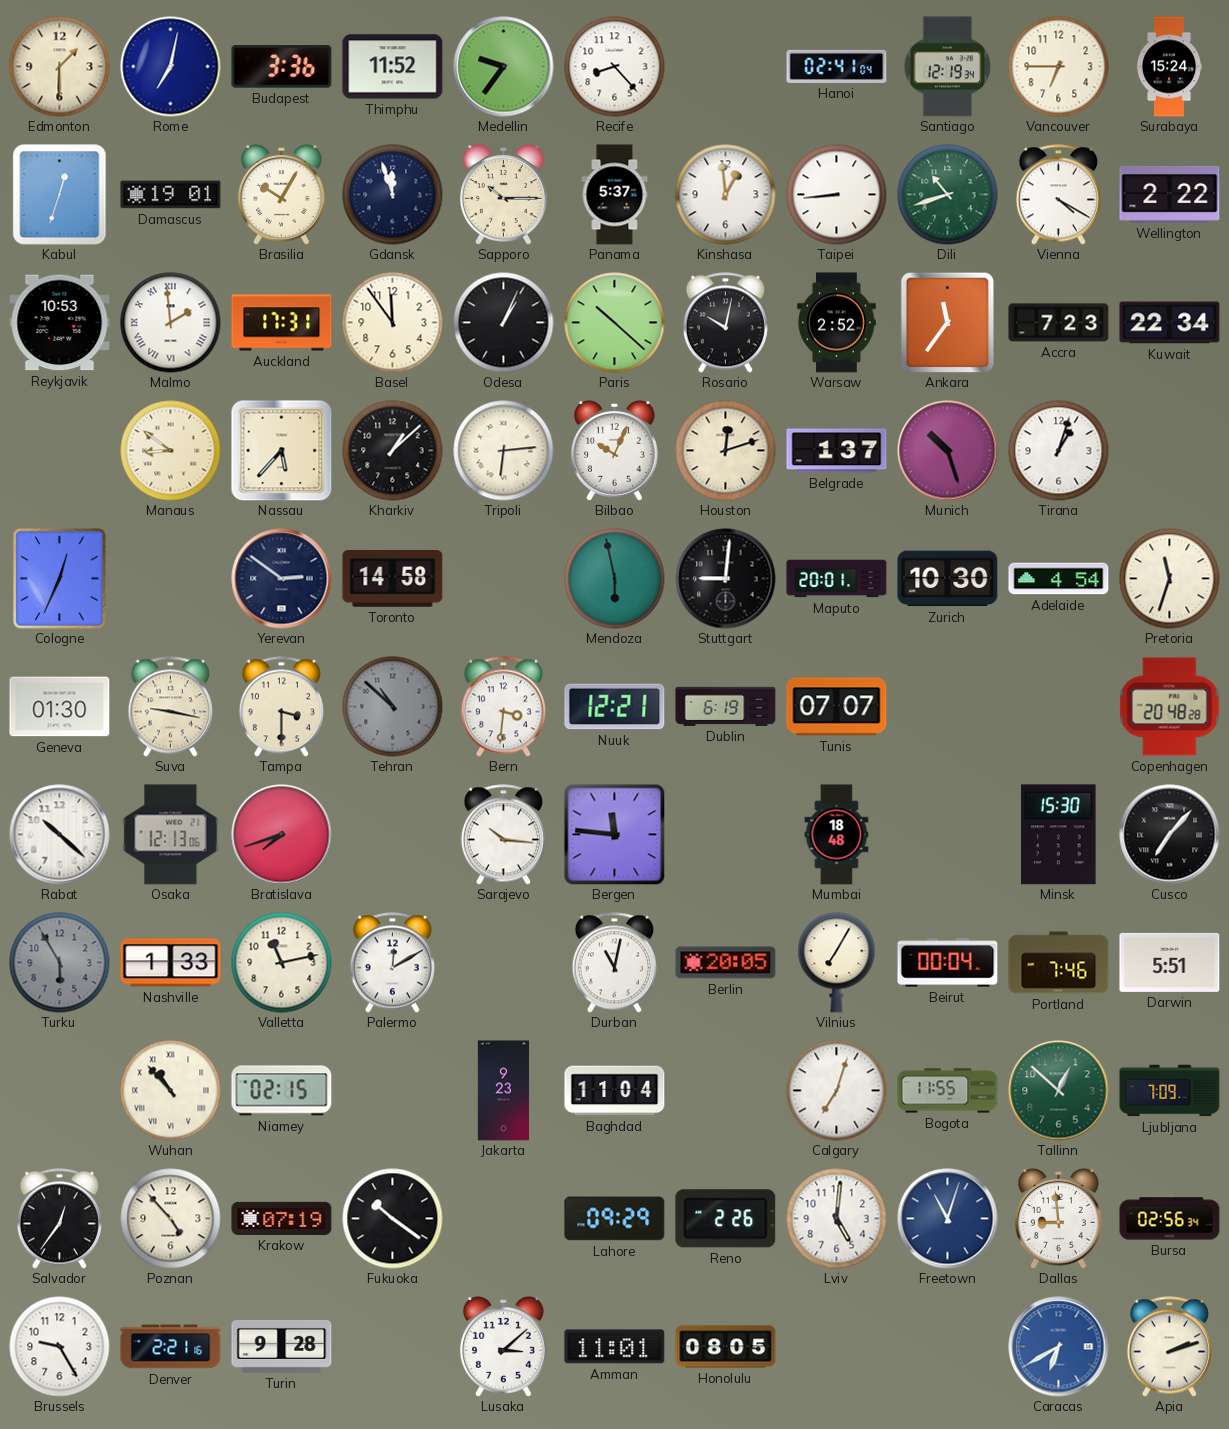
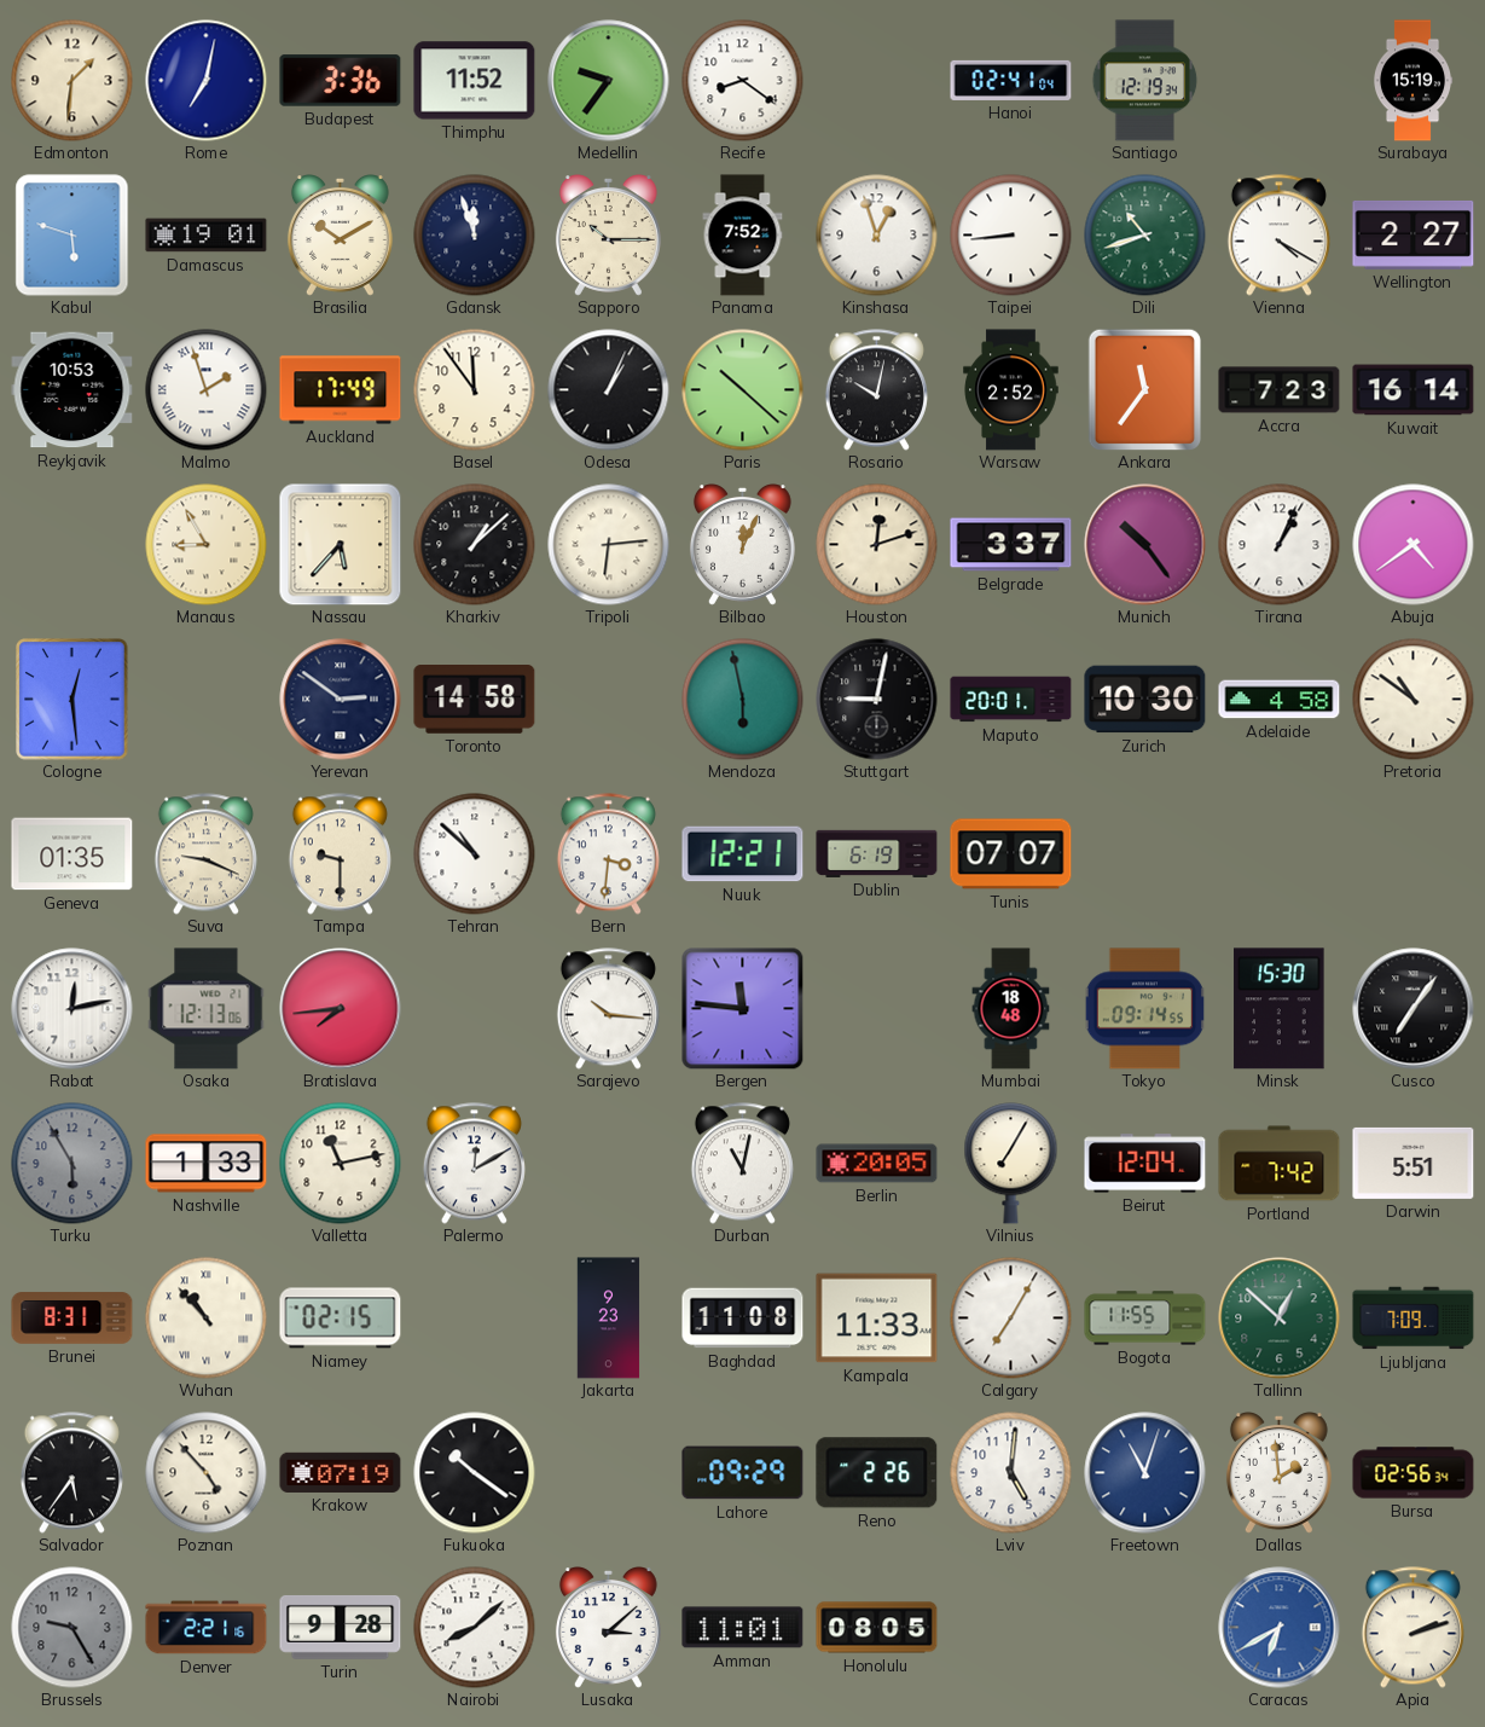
Edmonton: 1:30 -> 1:31
Recife: 8:23 -> 8:21
Vancouver: 6:45 -> none
Surabaya: 15:24 -> 15:19
Kabul: 12:33 -> 5:48
Brasilia: 10:05 -> 10:10
Panama: 5:37 -> 7:52
Kinshasa: 12:59 -> 12:57
Wellington: 2:22 -> 2:27
Malmo: 1:59 -> 1:57
Auckland: 17:31 -> 17:49
Kuwait: 22:34 -> 16:14
Manaus: 8:51 -> 8:55
Bilbao: 10:04 -> 12:04
Belgrade: 1:37 -> 3:37
Munich: 10:27 -> 10:24
Tirana: 1:03 -> 1:04
Abuja: none -> 4:39
Cologne: 12:34 -> 12:29
Stuttgart: 9:01 -> 9:02
Adelaide: 4:54 -> 4:58
Pretoria: 11:33 -> 10:51
Geneva: 01:30 -> 01:35
Suva: 9:17 -> 9:19
Tampa: 3:30 -> 9:30
Tehran dial: grey -> white
Copenhagen: 20:48 -> none
Rabat: 10:22 -> 12:13
Bratislava: 7:42 -> 7:44
Tokyo: none -> 09:14
Cusco: 7:07 -> 7:06
Beirut: 00:04 -> 12:04
Portland: 7:46 -> 7:42
Brunei: none -> 8:31
Baghdad: 11:04 -> 11:08
Kampala: none -> 11:33
Calgary: 7:03 -> 7:05
Salvador: 12:36 -> 5:36
Dallas: 8:59 -> 1:59
Brussels dial: white -> grey
Nairobi: none -> 8:08
